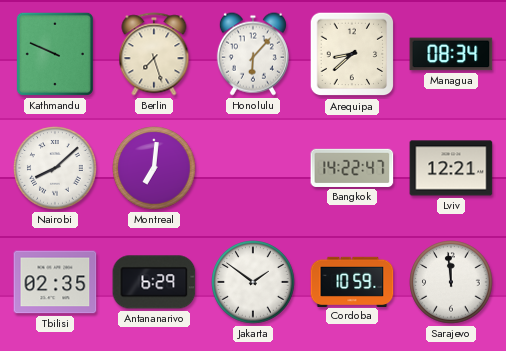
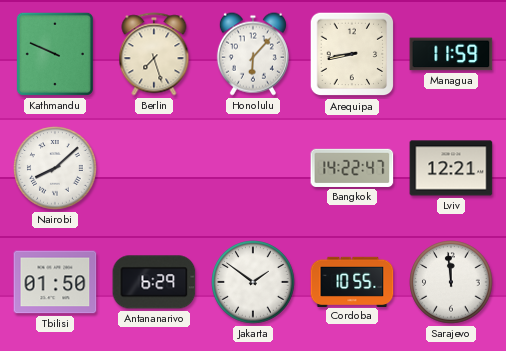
Arequipa: 8:38 -> 8:43
Managua: 08:34 -> 11:59
Montreal: 7:01 -> none
Tbilisi: 02:35 -> 01:50
Cordoba: 10:59 -> 10:55
